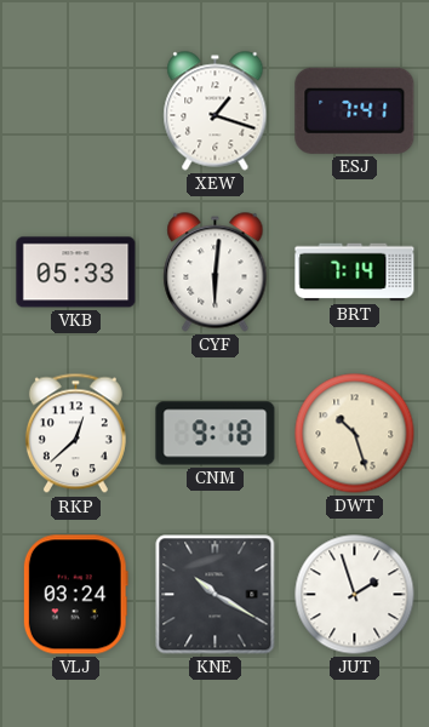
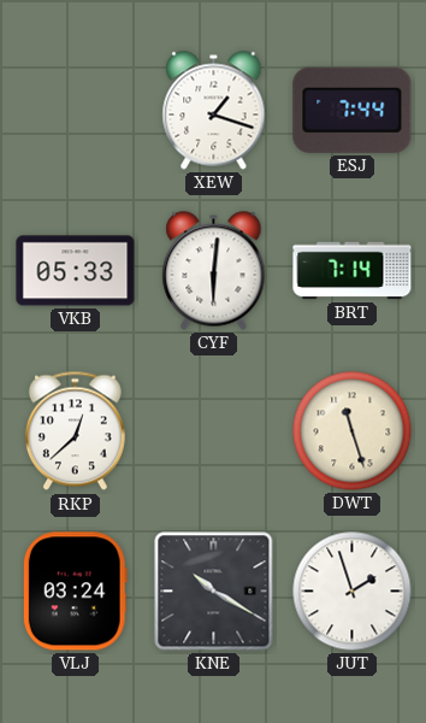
ESJ: 7:41 -> 7:44
CNM: 9:18 -> none
DWT: 10:27 -> 11:27
